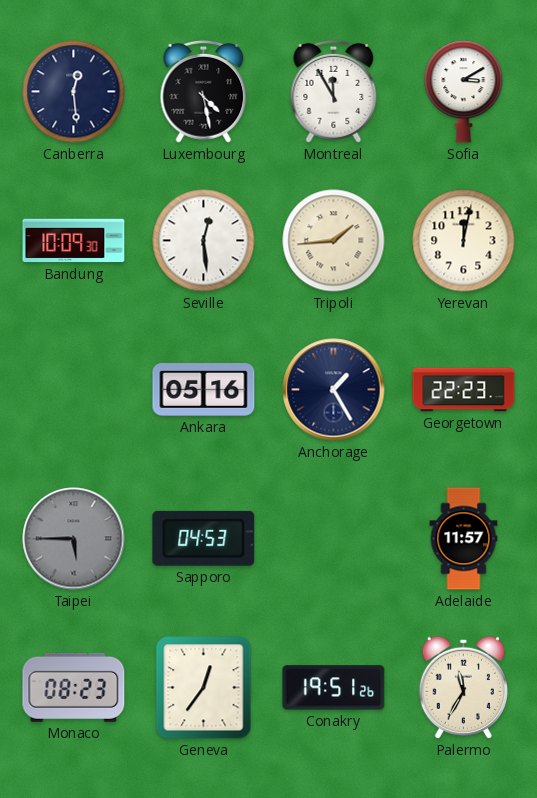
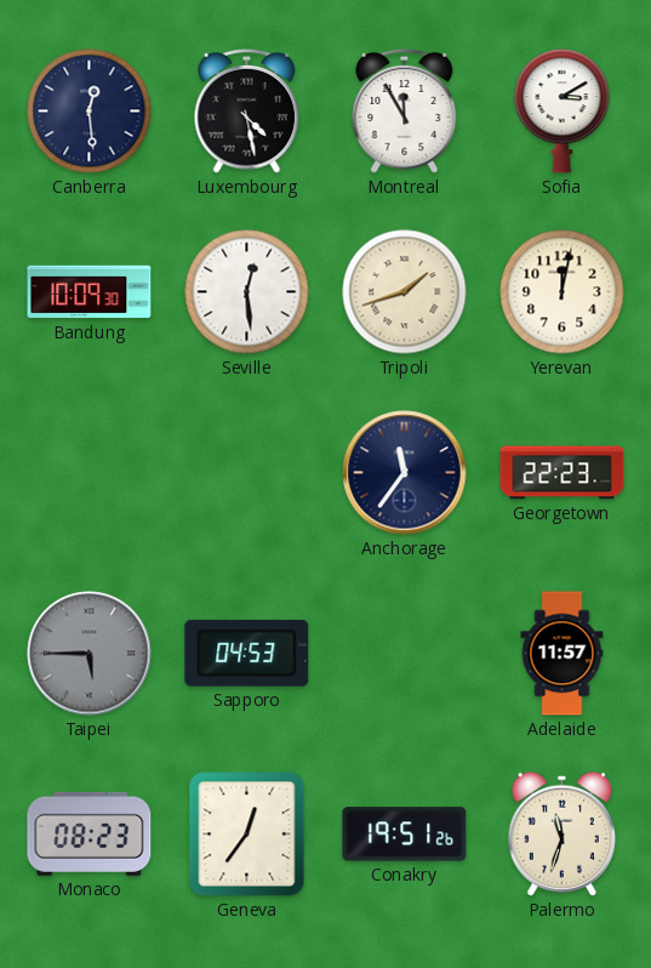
Tripoli: 1:44 -> 1:42
Ankara: 05:16 -> none
Anchorage: 1:25 -> 11:36
Palermo: 11:35 -> 11:33
